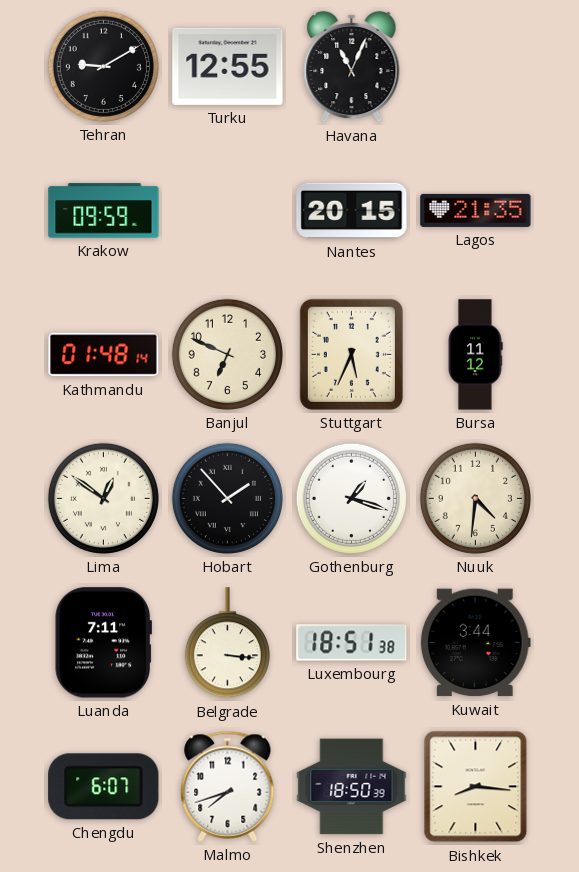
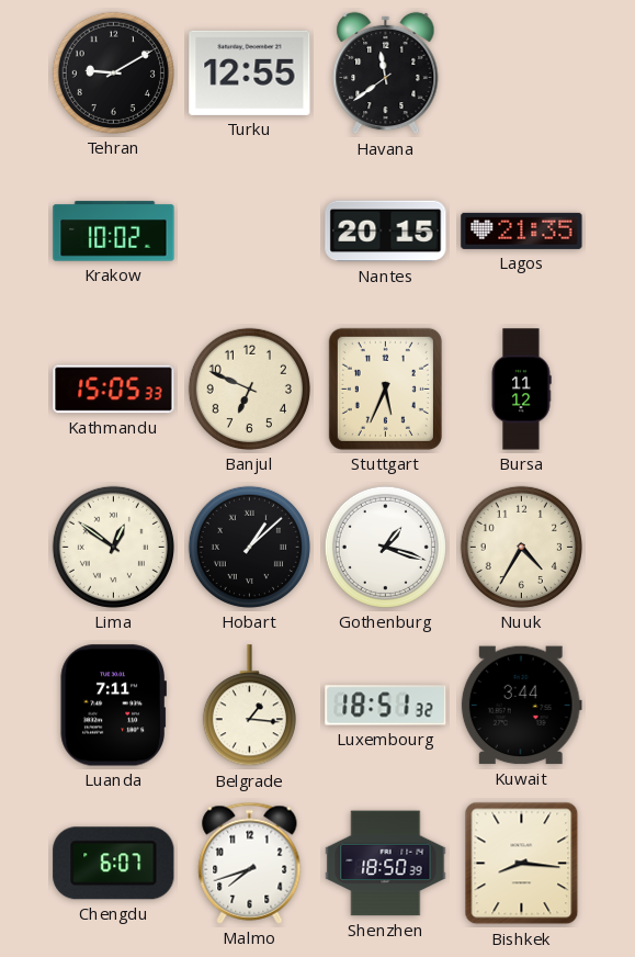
Havana: 11:04 -> 11:39
Krakow: 09:59 -> 10:02
Kathmandu: 01:48 -> 15:05
Hobart: 1:53 -> 1:08
Nuuk: 4:31 -> 4:35
Belgrade: 3:16 -> 1:16
Luxembourg: 18:51:38 -> 18:51:32
